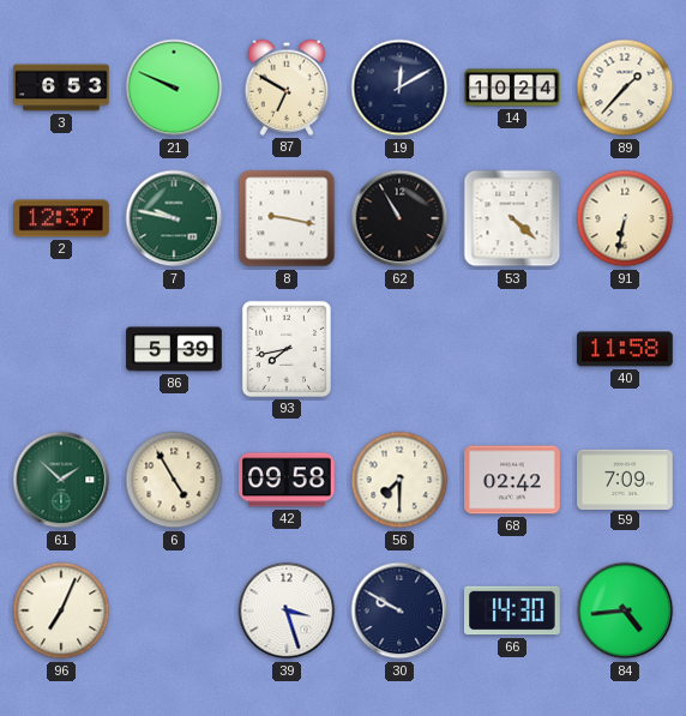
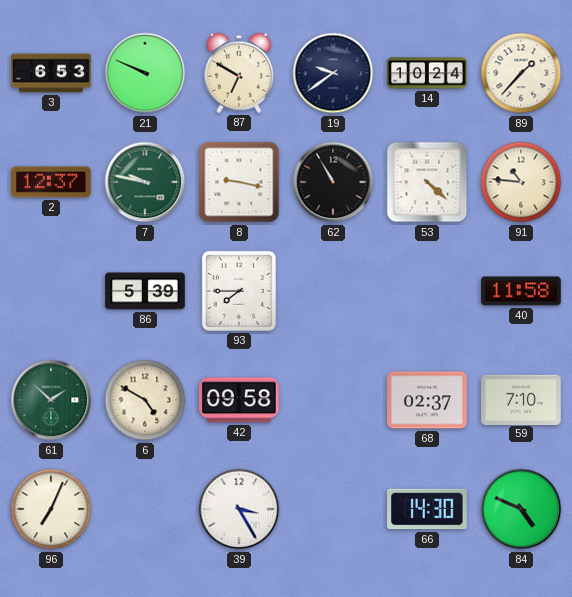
19: 12:10 -> 9:39
91: 6:32 -> 10:46
93: 7:43 -> 7:45
6: 4:55 -> 4:50
56: 7:30 -> none
68: 02:42 -> 02:37
59: 7:09 -> 7:10
39: 3:27 -> 3:25
30: 9:50 -> none
84: 4:44 -> 4:49
